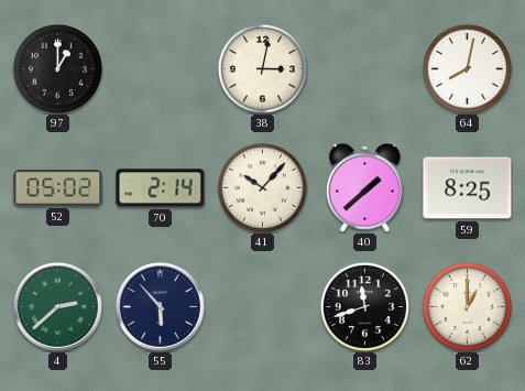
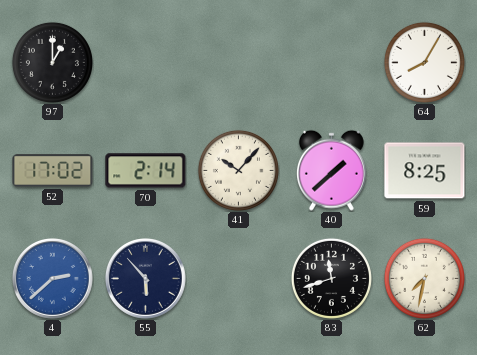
38: 3:02 -> none
64: 8:02 -> 8:05
52: 05:02 -> 17:02
4 dial: green -> blue
62: 1:00 -> 7:32
